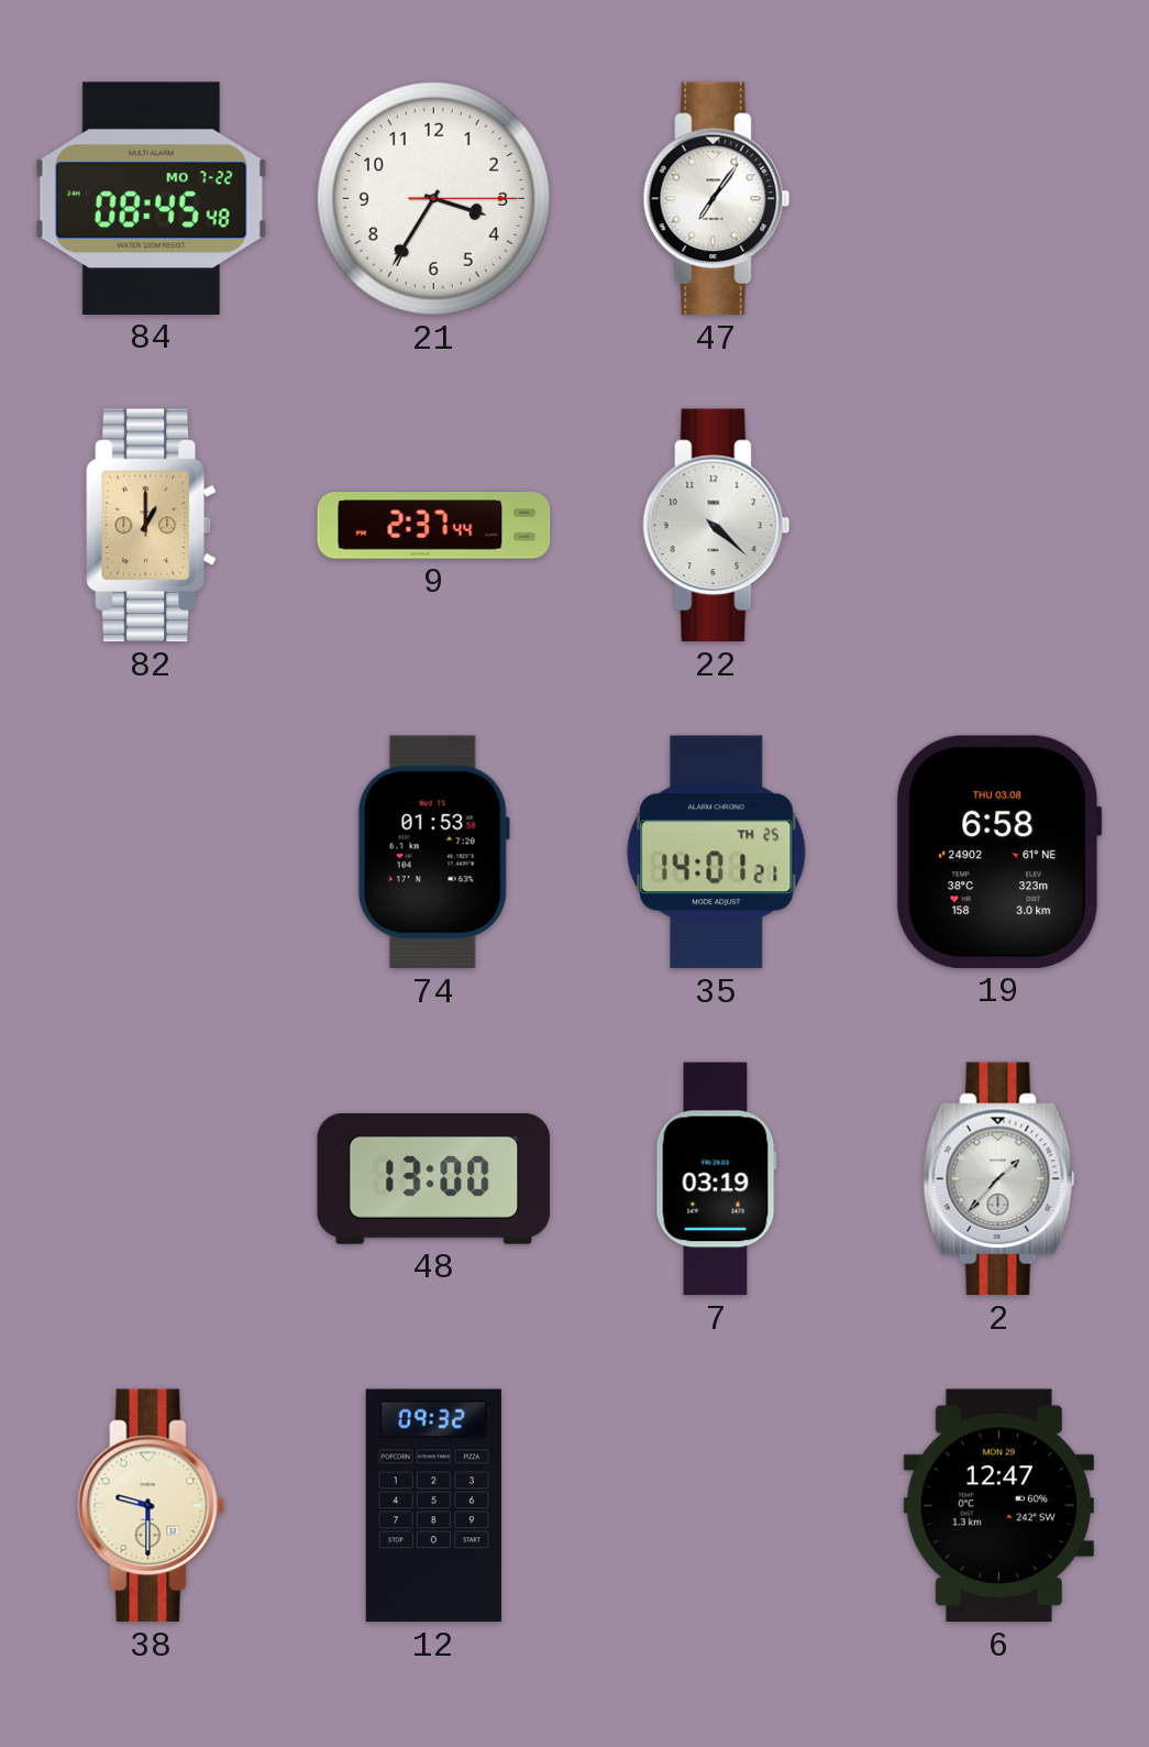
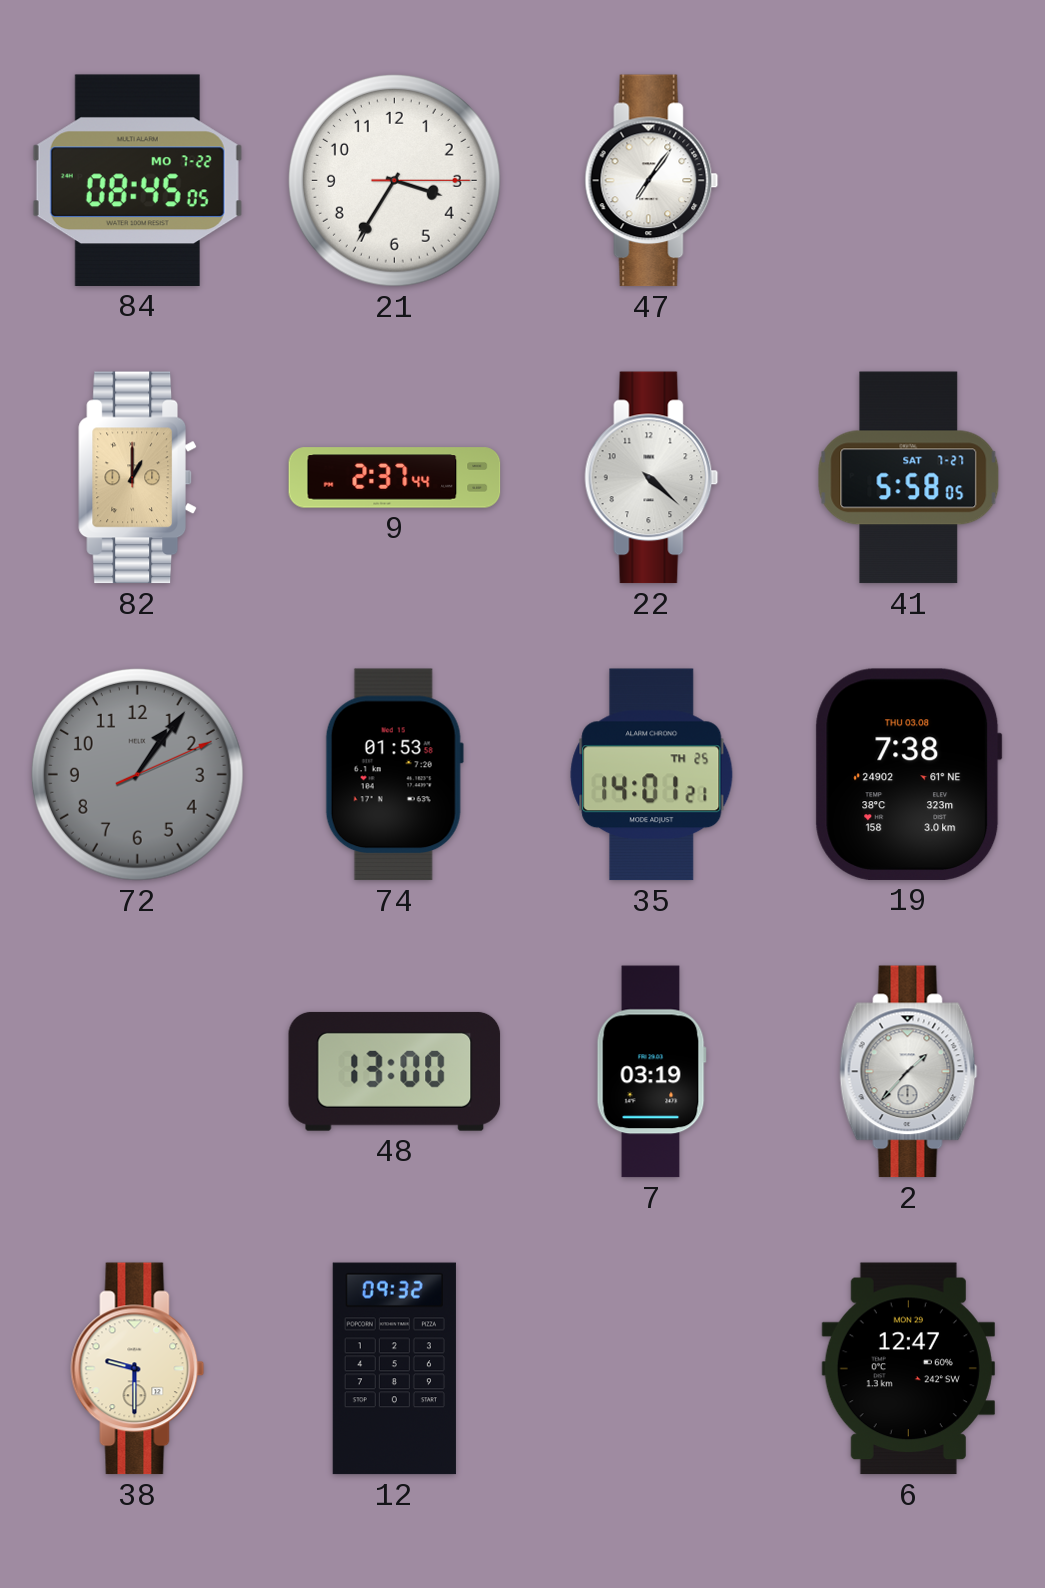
84: 08:45:48 -> 08:45:05
41: none -> 5:58
72: none -> 1:06
19: 6:58 -> 7:38
